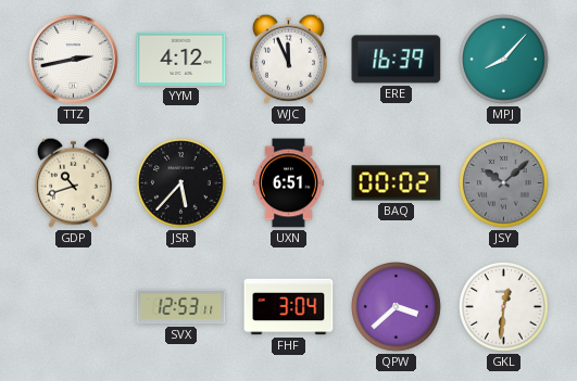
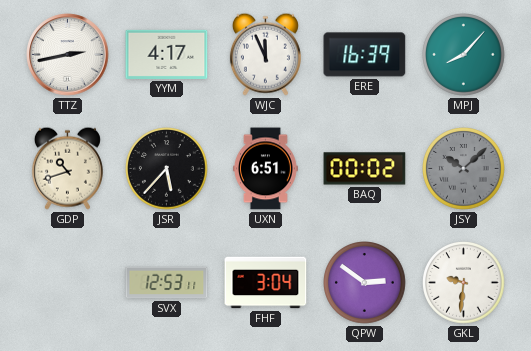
YYM: 4:12 -> 4:17
QPW: 3:38 -> 2:51
GKL: 12:31 -> 9:31
